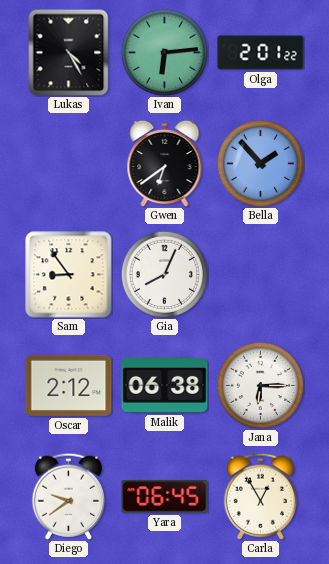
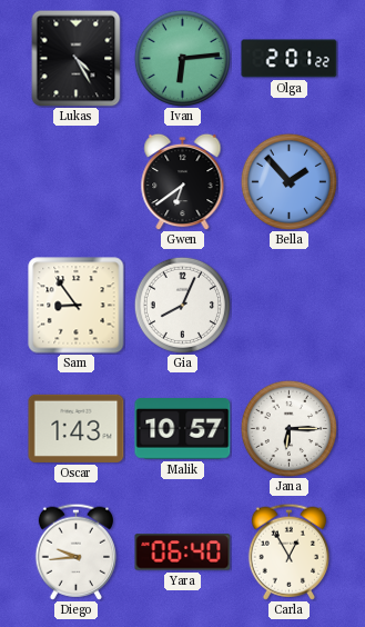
Oscar: 2:12 -> 1:43
Malik: 06:38 -> 10:57
Diego: 9:39 -> 9:44
Yara: 06:45 -> 06:40
